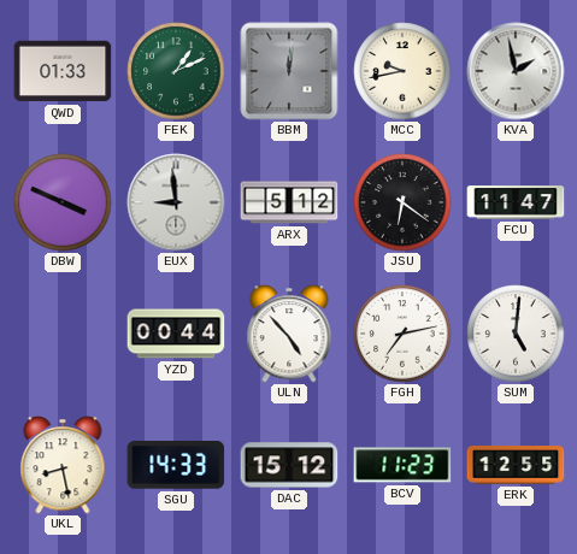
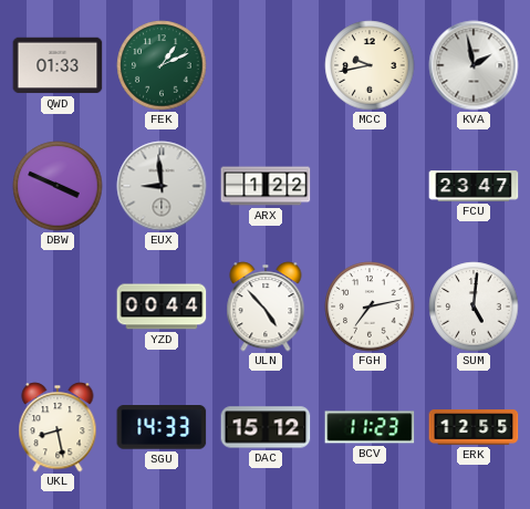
BBM: 12:01 -> none
ARX: 5:12 -> 1:22
JSU: 6:21 -> none
FCU: 11:47 -> 23:47
